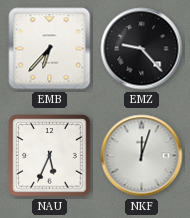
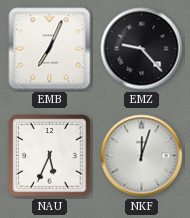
EMB: 6:37 -> 7:04
